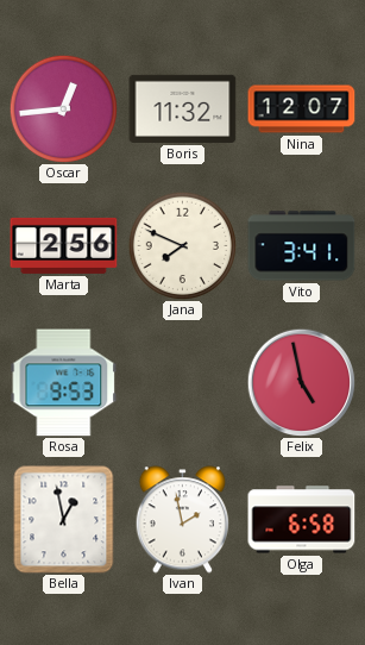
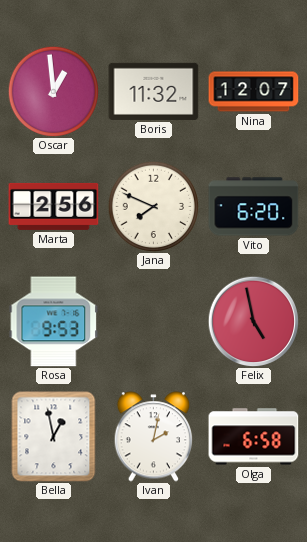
Oscar: 12:44 -> 12:59
Vito: 3:41 -> 6:20
Ivan: 1:58 -> 2:02
